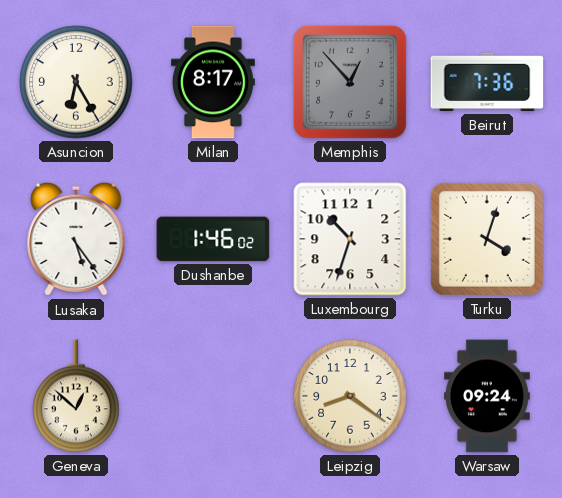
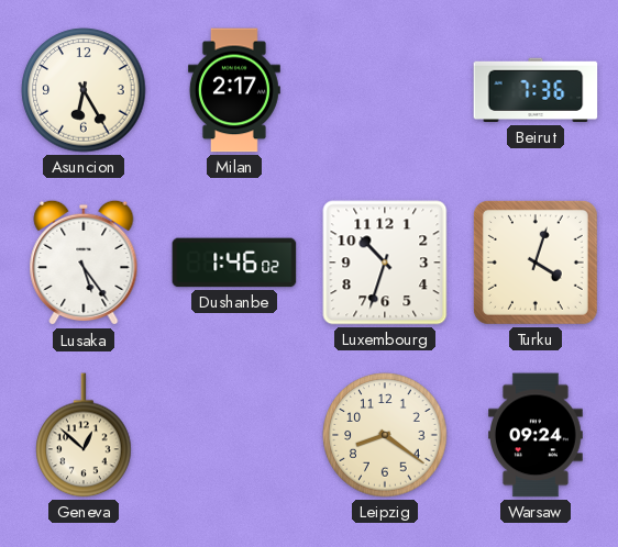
Milan: 8:17 -> 2:17
Memphis: 12:53 -> none
